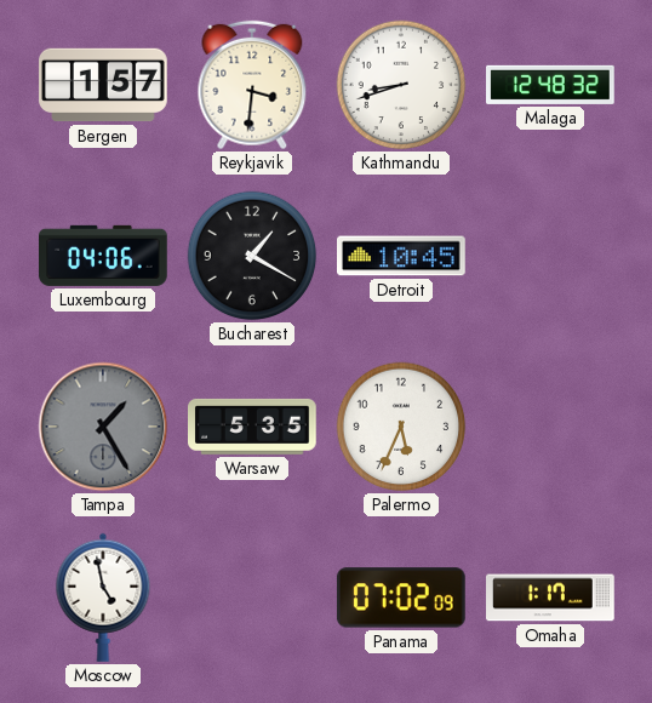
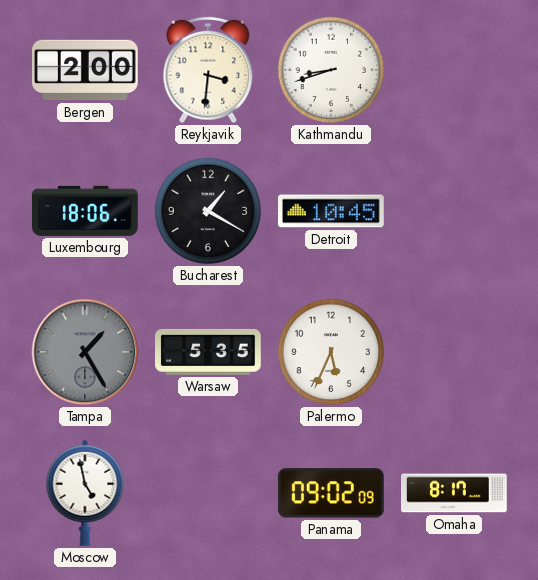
Bergen: 1:57 -> 2:00
Malaga: 12:48 -> none
Luxembourg: 04:06 -> 18:06
Panama: 07:02 -> 09:02
Omaha: 1:17 -> 8:17
